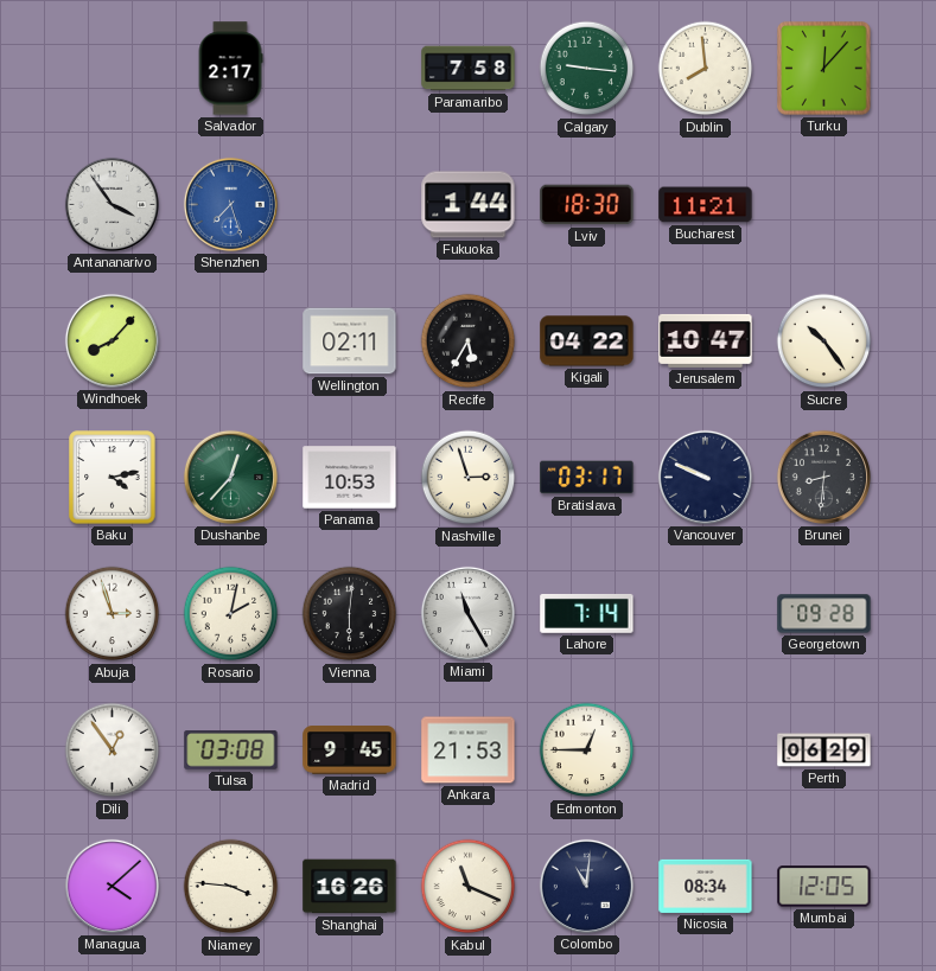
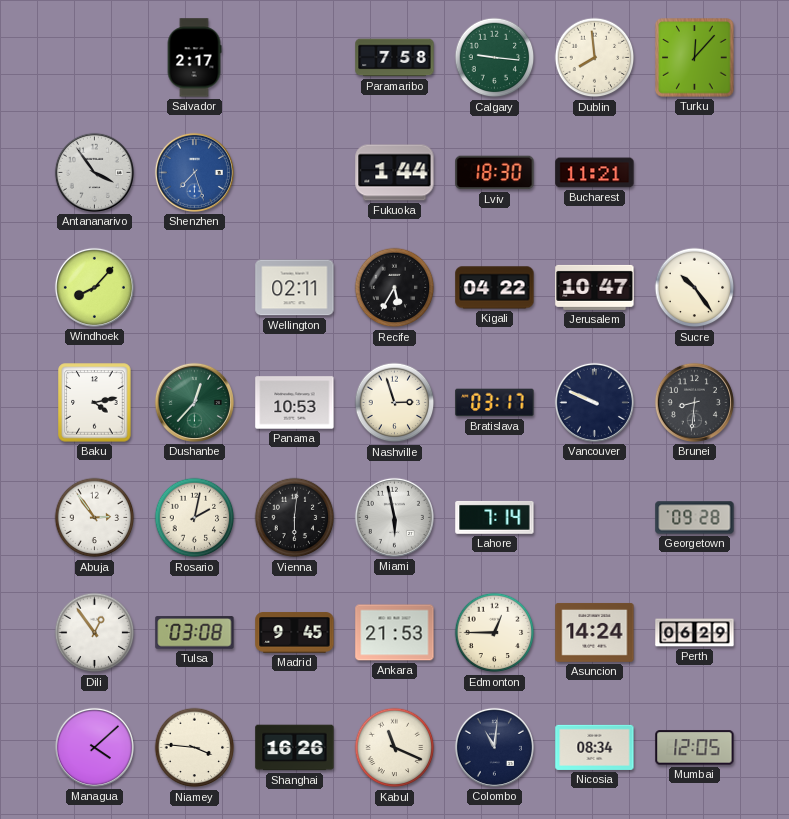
Abuja: 2:57 -> 2:54
Miami: 11:25 -> 5:58
Asuncion: none -> 14:24
